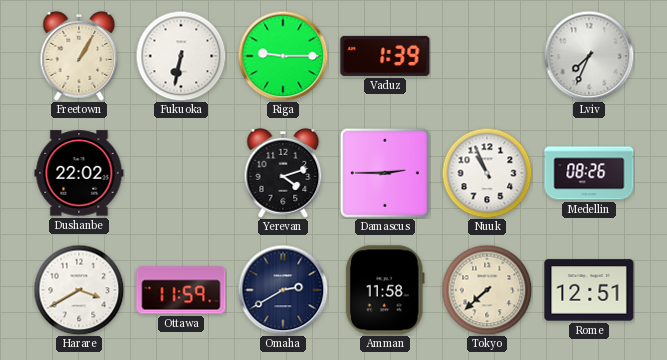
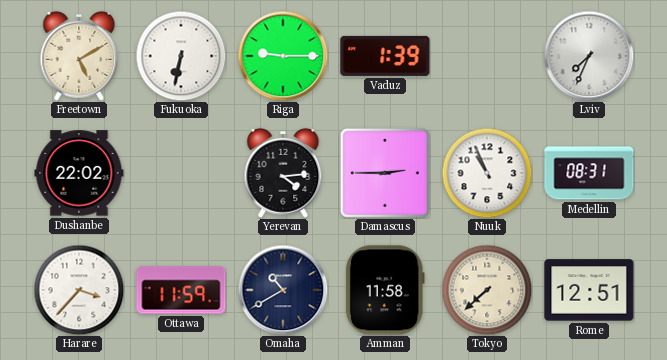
Freetown: 1:05 -> 5:10
Yerevan: 4:12 -> 4:14
Medellin: 08:26 -> 08:31
Harare: 3:40 -> 3:37
Omaha: 2:40 -> 10:40
